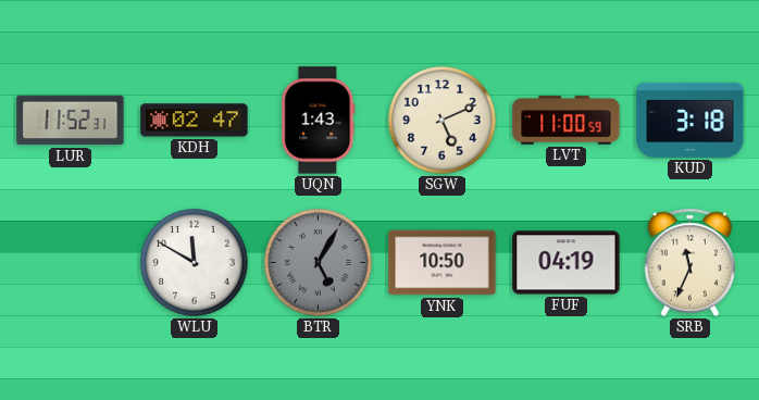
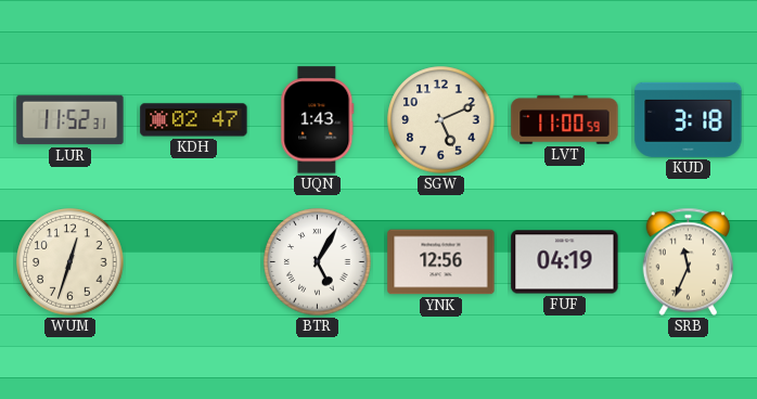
WUM: none -> 12:33
WLU: 11:50 -> none
BTR dial: grey -> white
YNK: 10:50 -> 12:56
